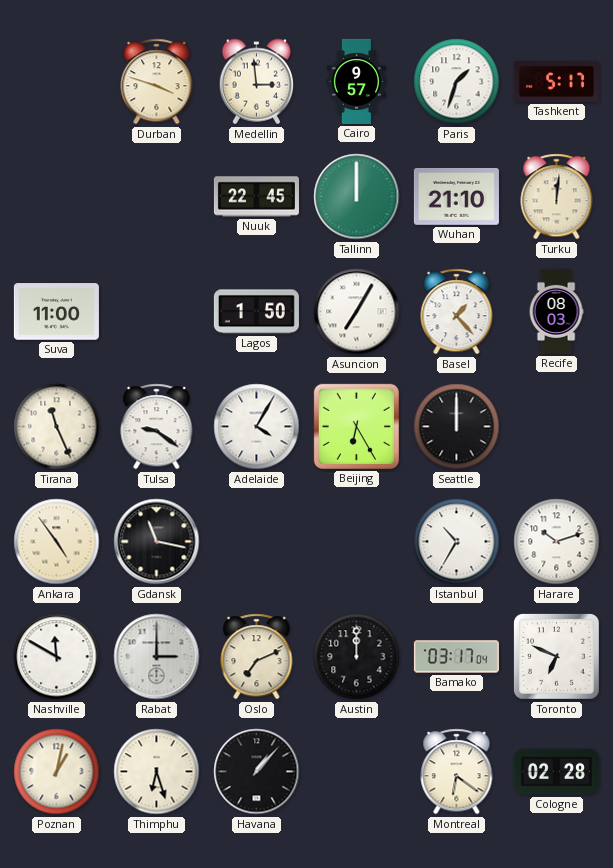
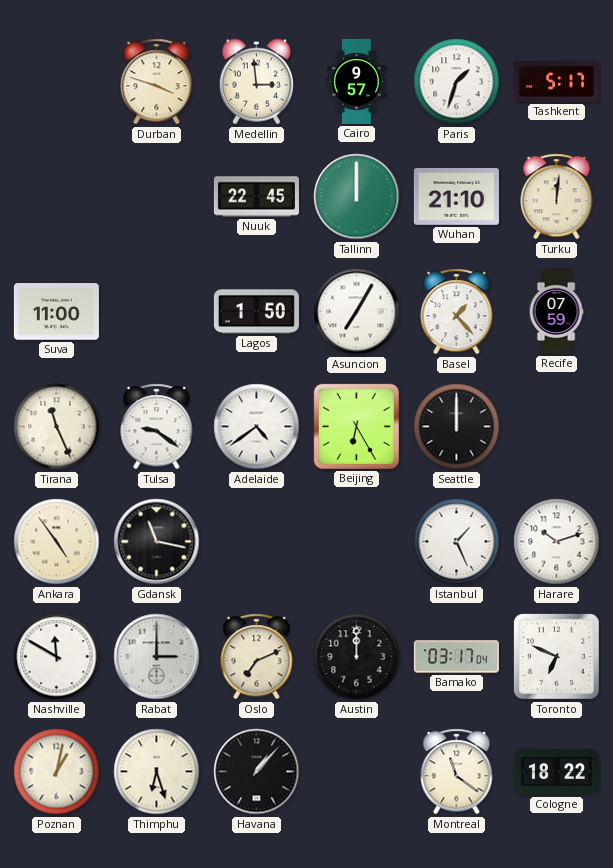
Recife: 08:03 -> 07:59
Adelaide: 4:05 -> 4:39
Istanbul: 10:35 -> 1:26
Montreal: 6:21 -> 11:21
Cologne: 02:28 -> 18:22
